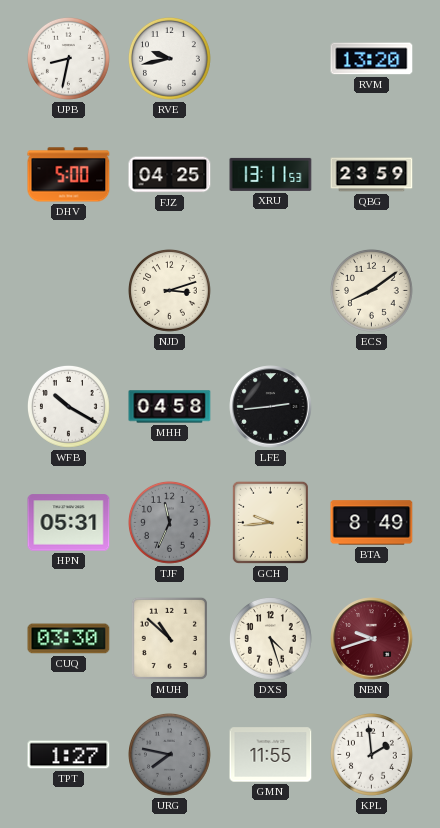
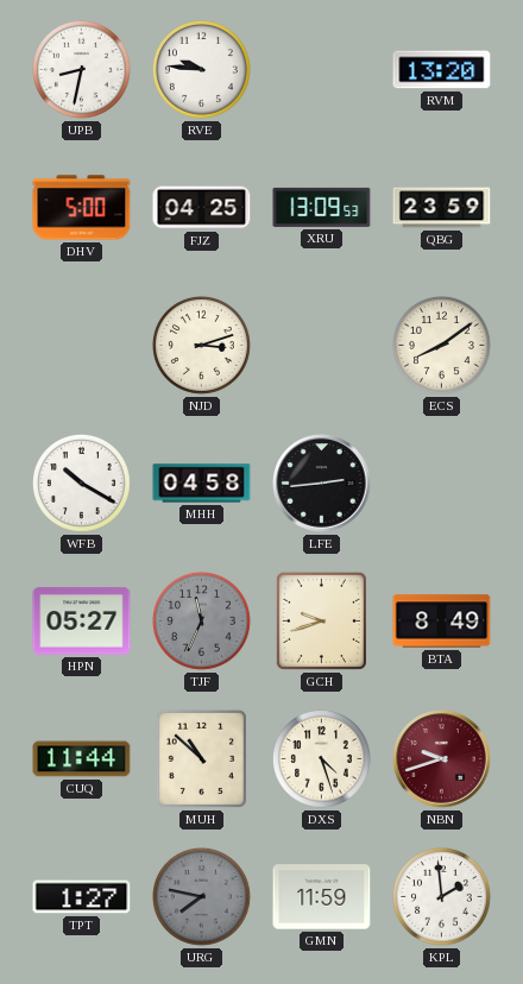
RVE: 9:43 -> 9:46
XRU: 13:11 -> 13:09
HPN: 05:31 -> 05:27
GCH: 9:44 -> 9:42
CUQ: 03:30 -> 11:44
GMN: 11:55 -> 11:59
